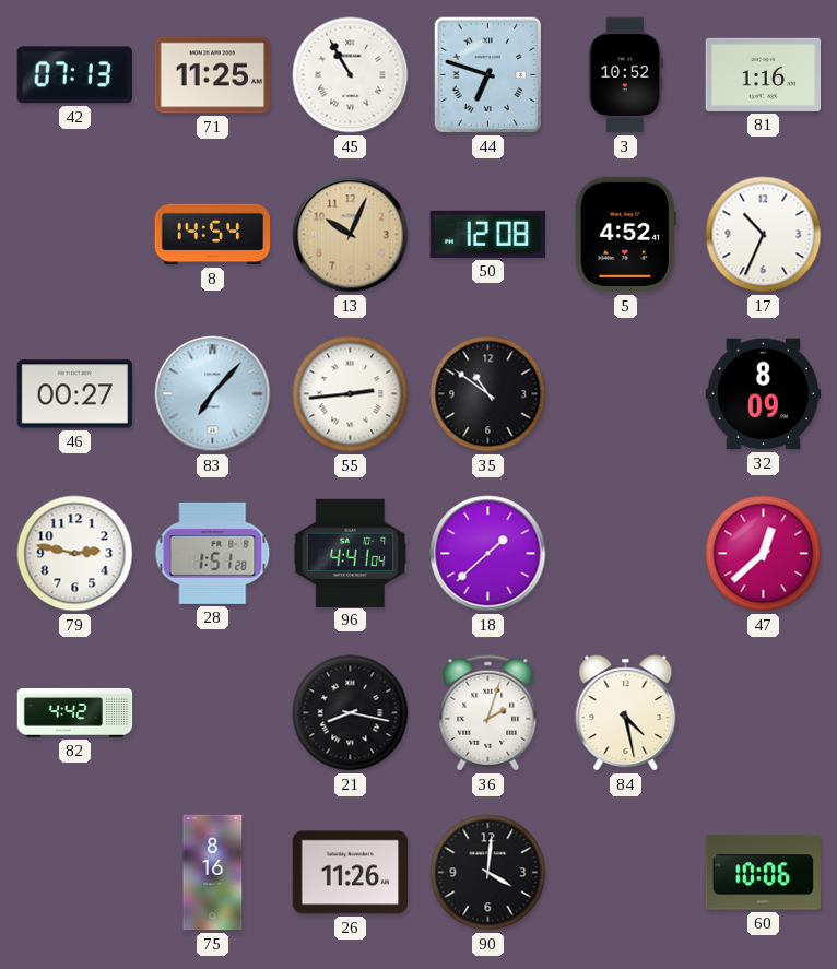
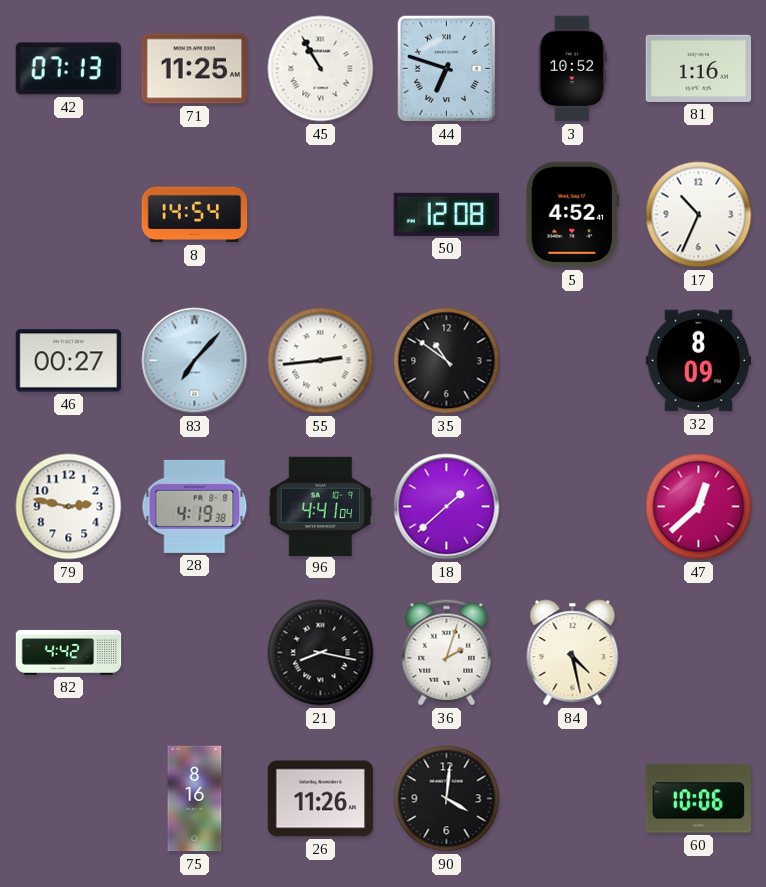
13: 10:04 -> none
28: 1:51 -> 4:19
